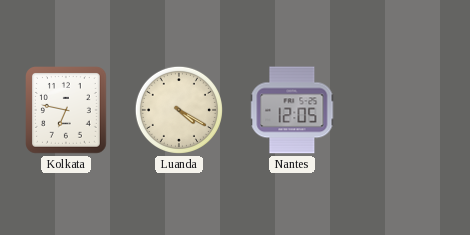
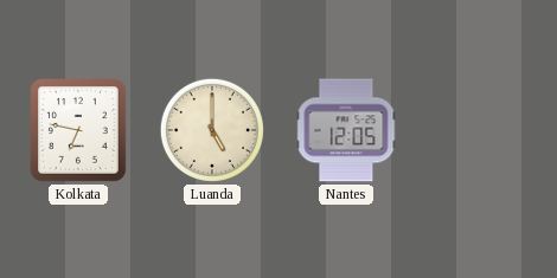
Luanda: 4:20 -> 5:00
